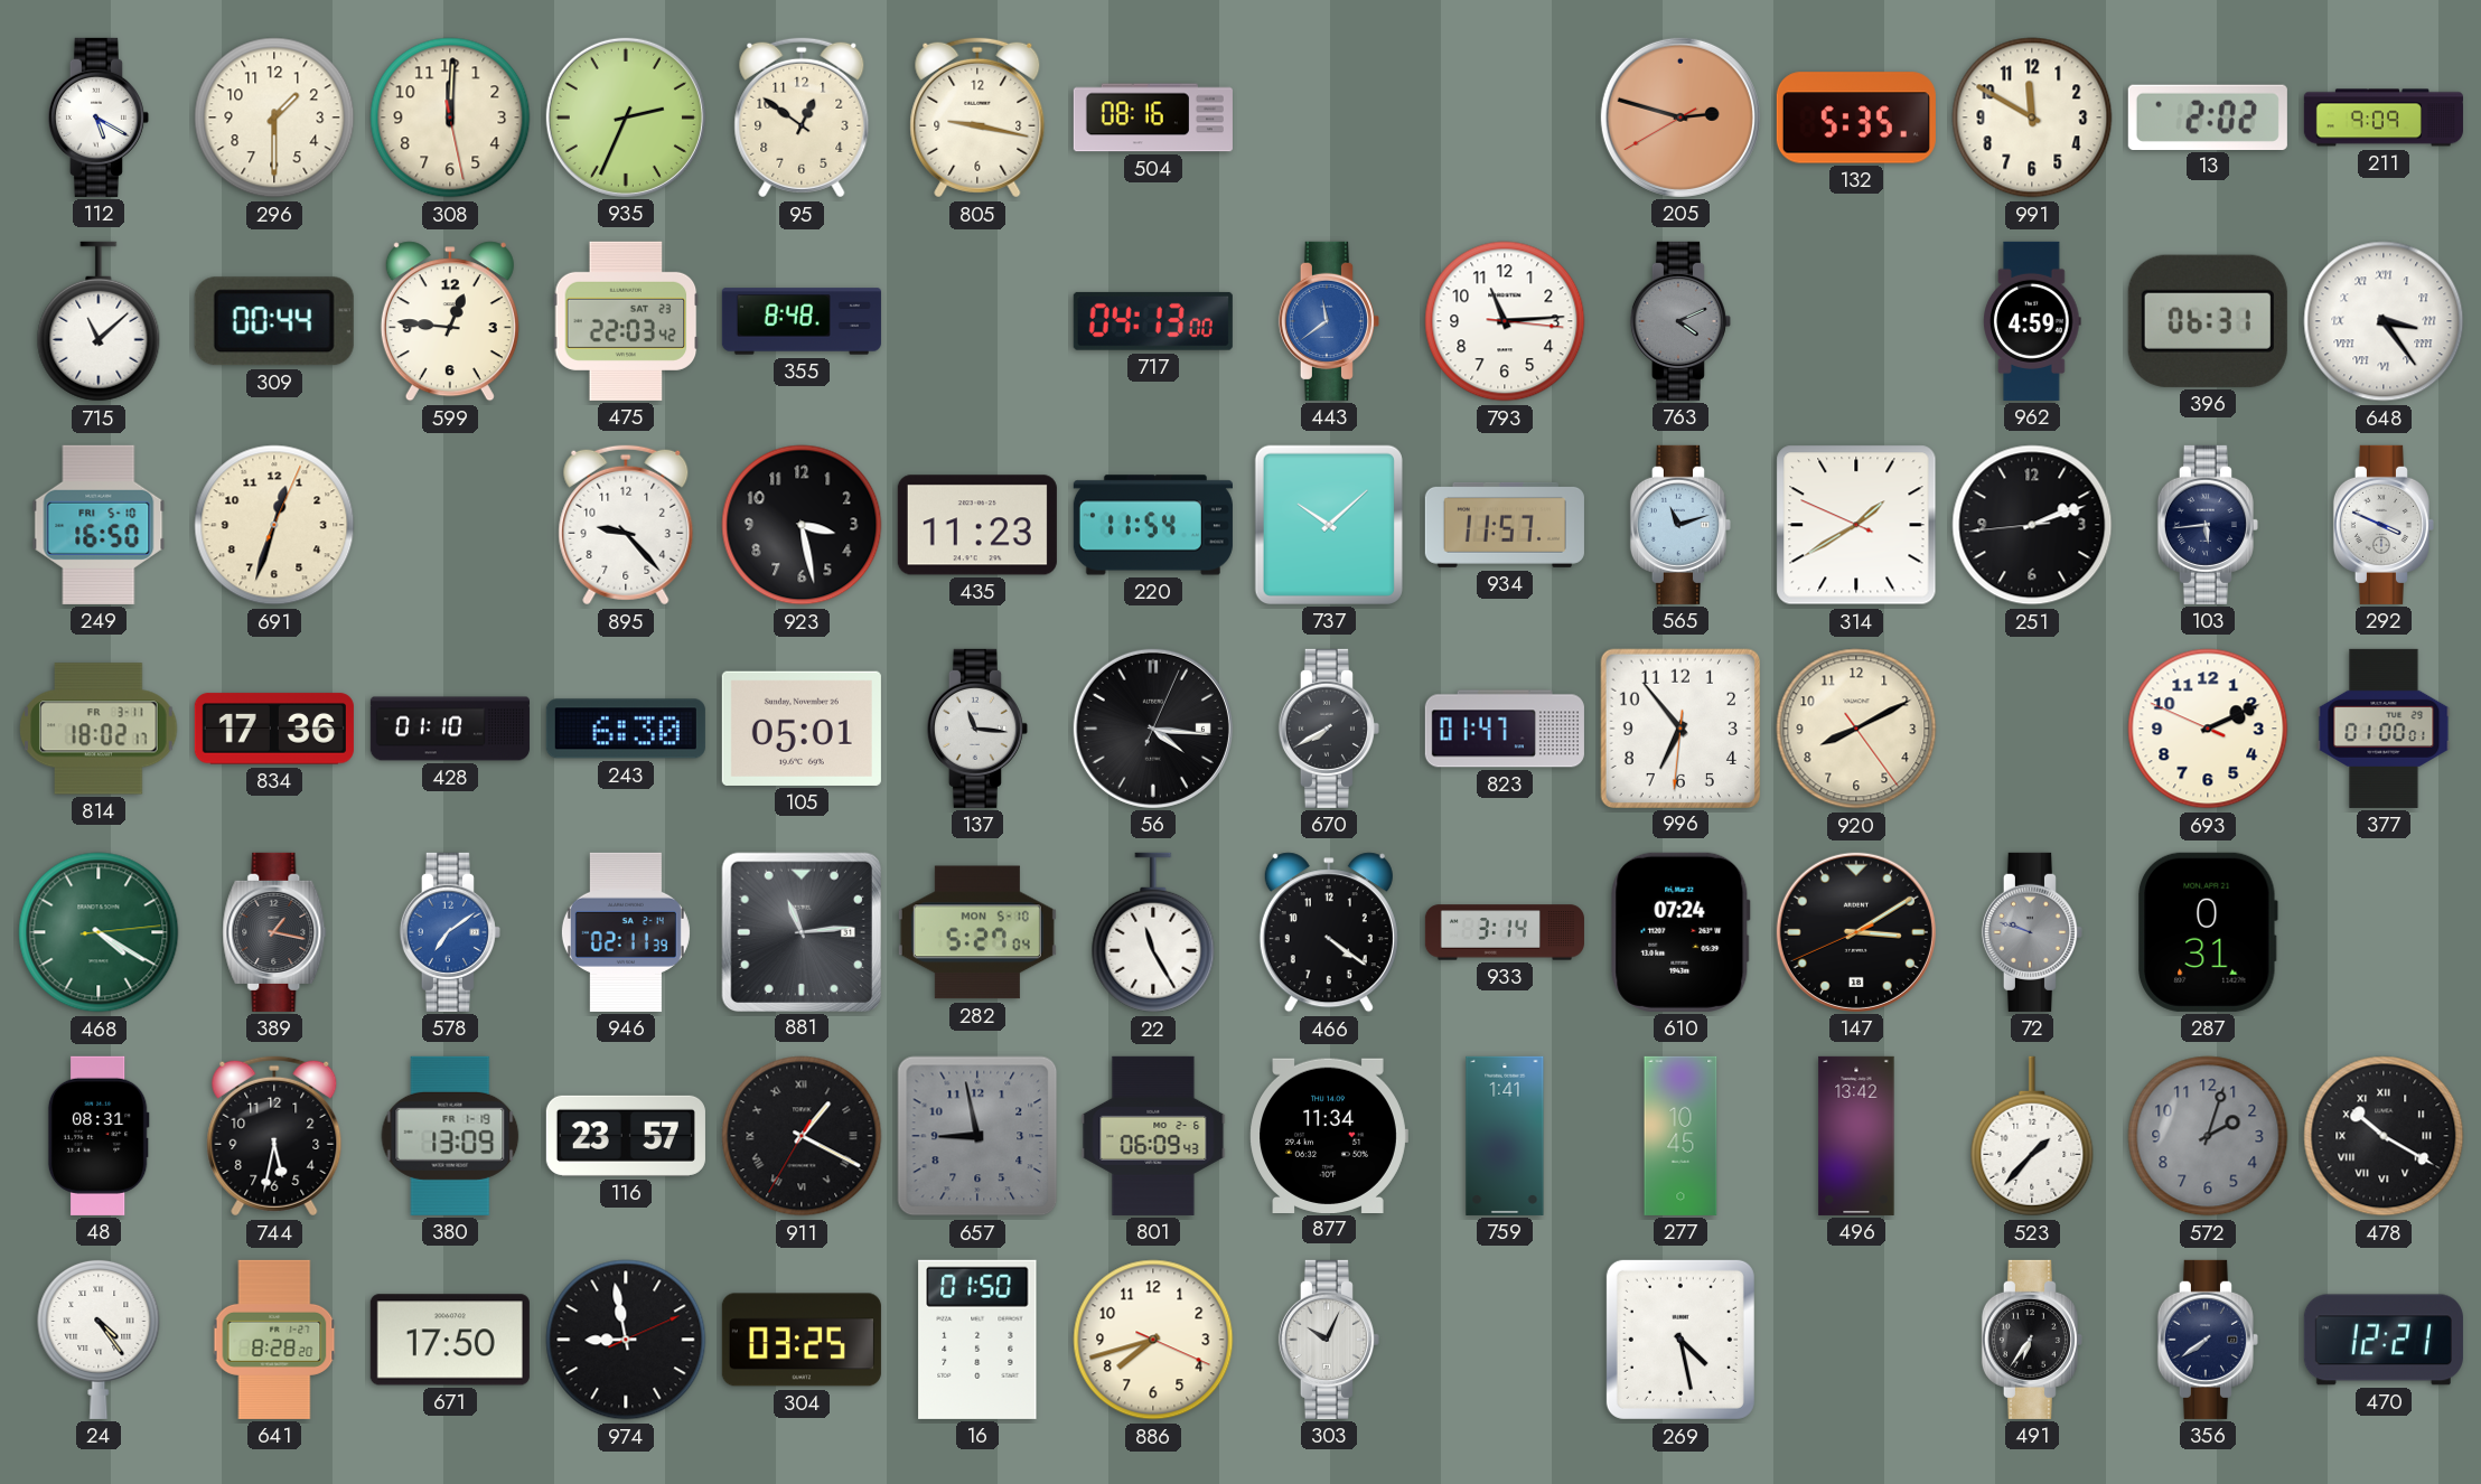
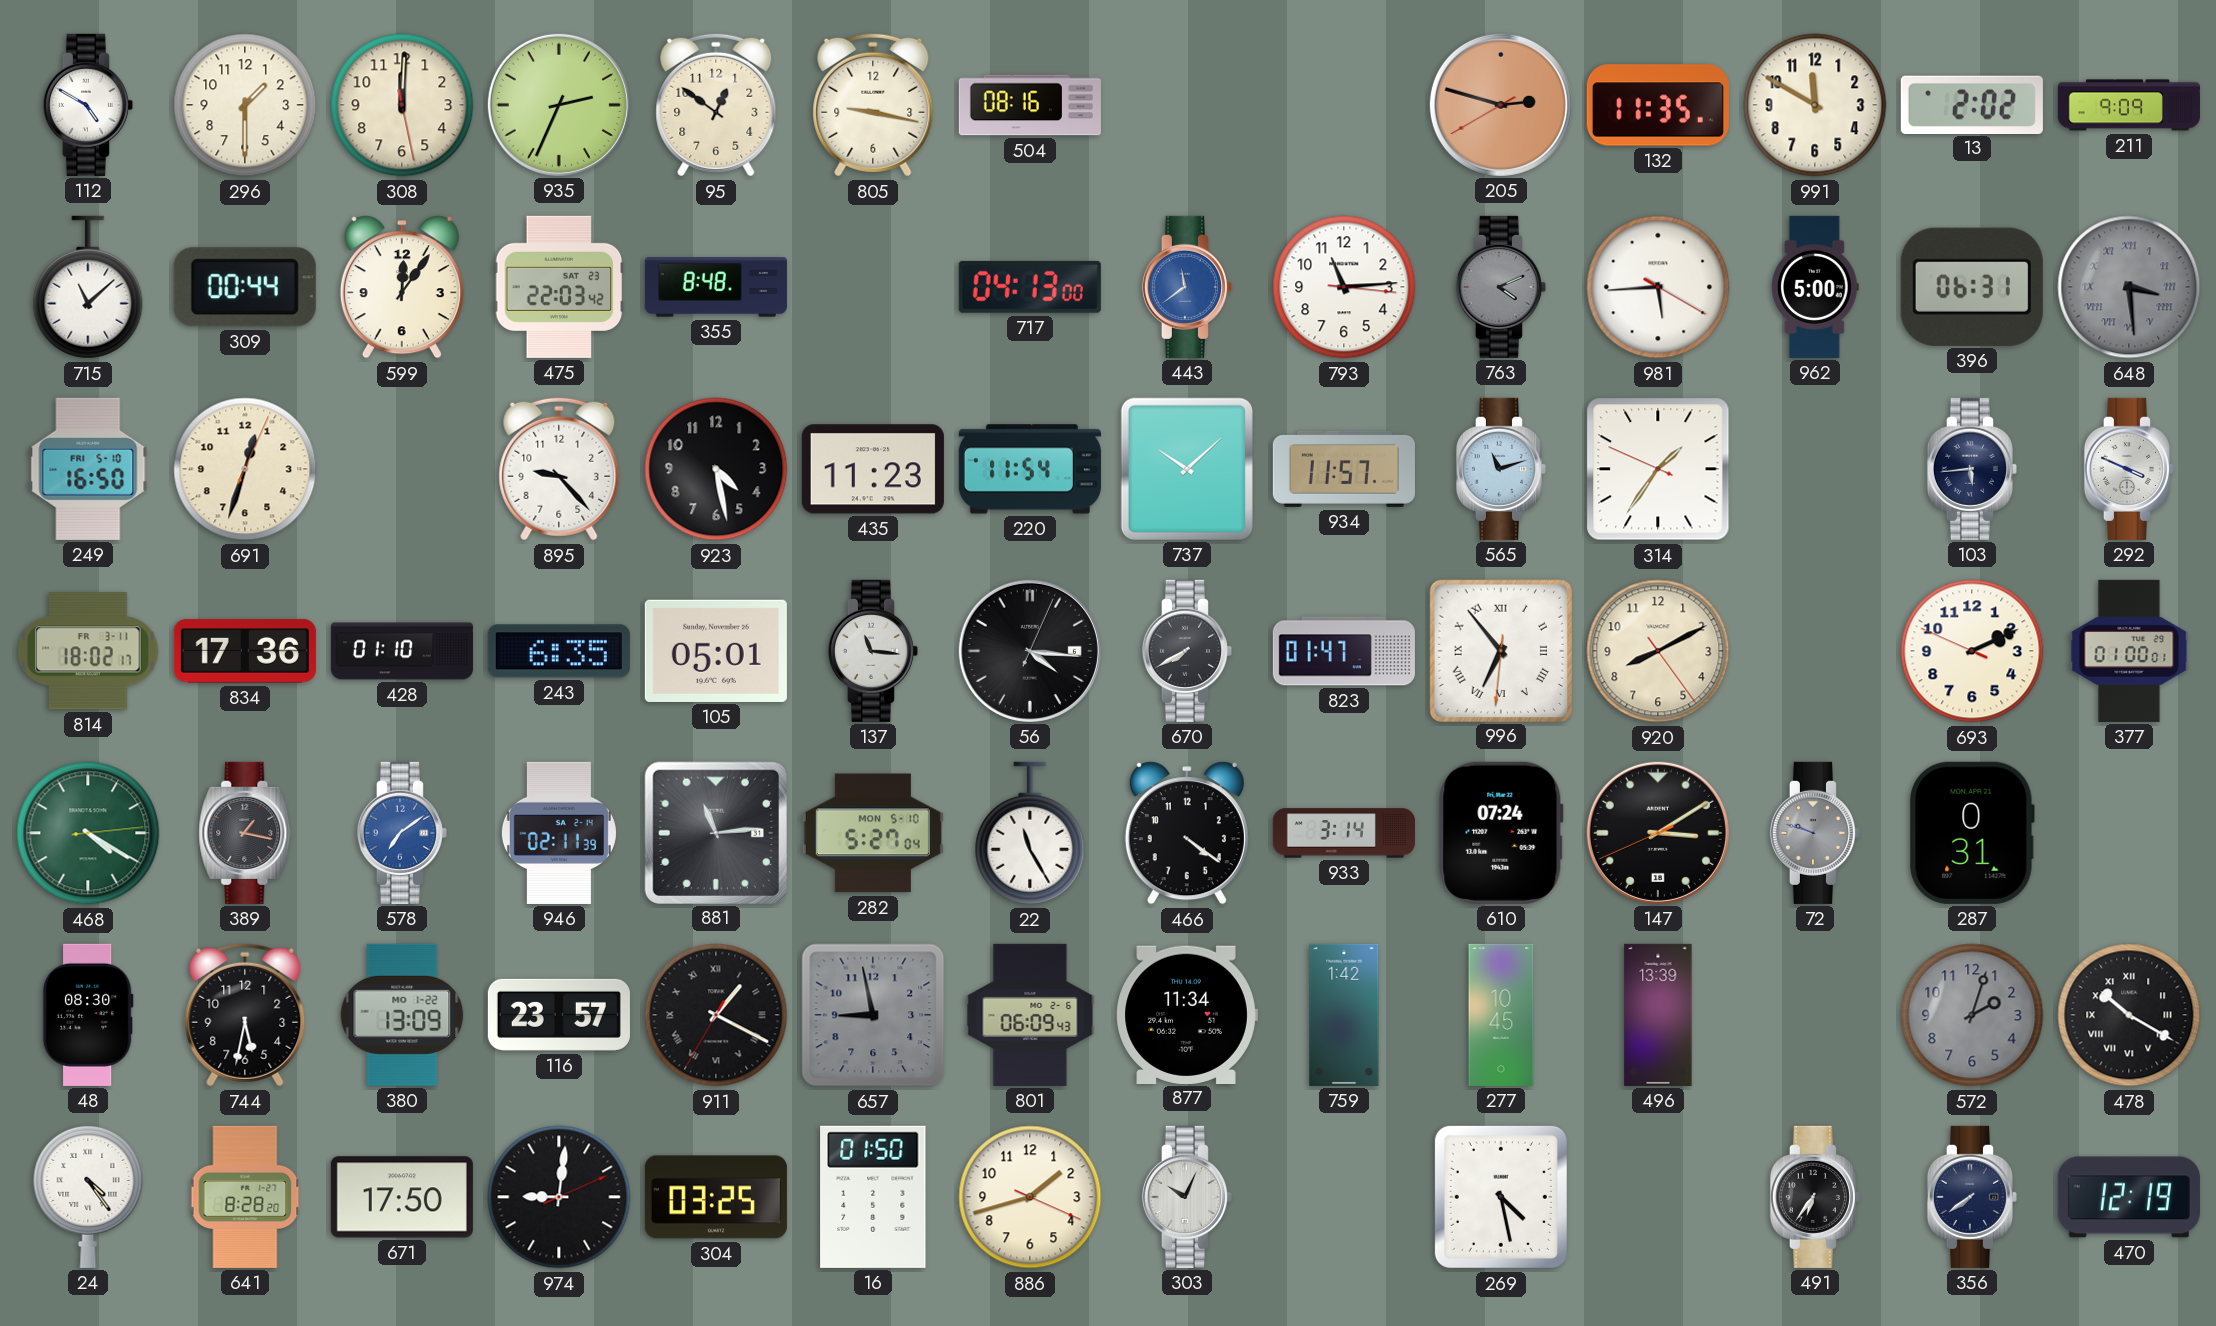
112: 5:20 -> 4:50
132: 5:35 -> 11:35
599: 12:46 -> 12:06
981: none -> 5:44
962: 4:59 -> 5:00
648: 3:24 -> 3:29
648 dial: white -> grey
923: 3:28 -> 4:28
314: 1:39 -> 1:35
251: 2:11 -> none
243: 6:30 -> 6:35
996 numerals: Arabic -> Roman
48: 08:31 -> 08:30
380 date: FR 1-19 -> MO 1-22
759: 1:41 -> 1:42
496: 13:42 -> 13:39
523: 1:37 -> none
974: 8:58 -> 9:01
886: 7:42 -> 1:42
470: 12:21 -> 12:19
